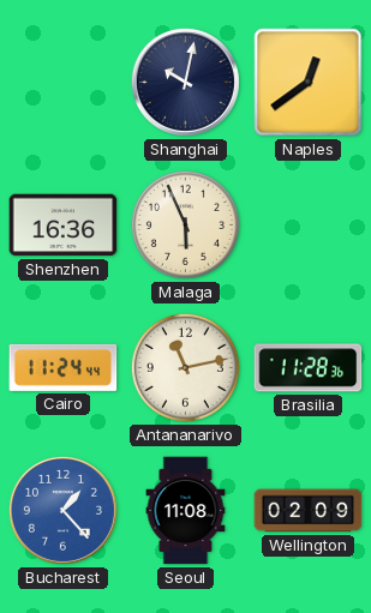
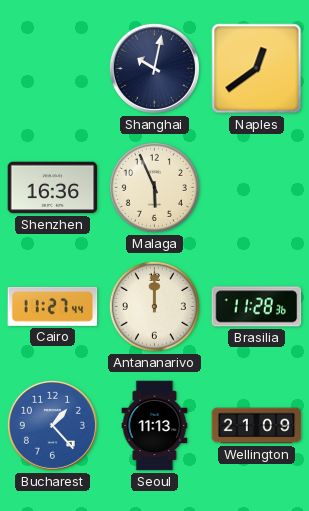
Cairo: 11:24 -> 11:27
Antananarivo: 11:13 -> 12:00
Seoul: 11:08 -> 11:13
Wellington: 02:09 -> 21:09
